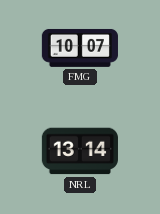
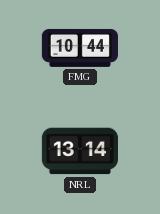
FMG: 10:07 -> 10:44
